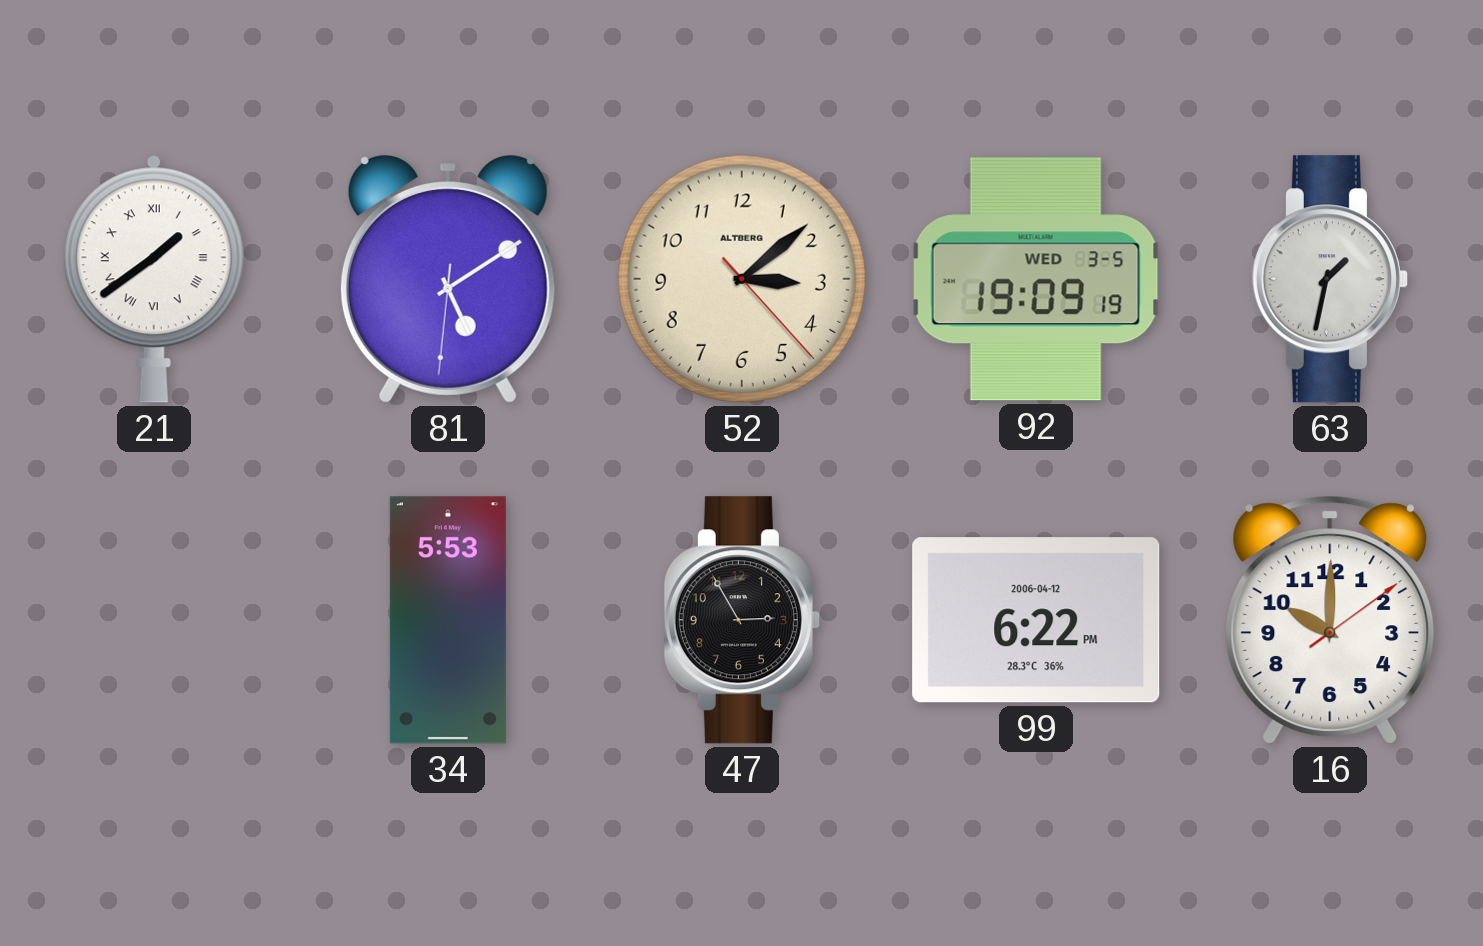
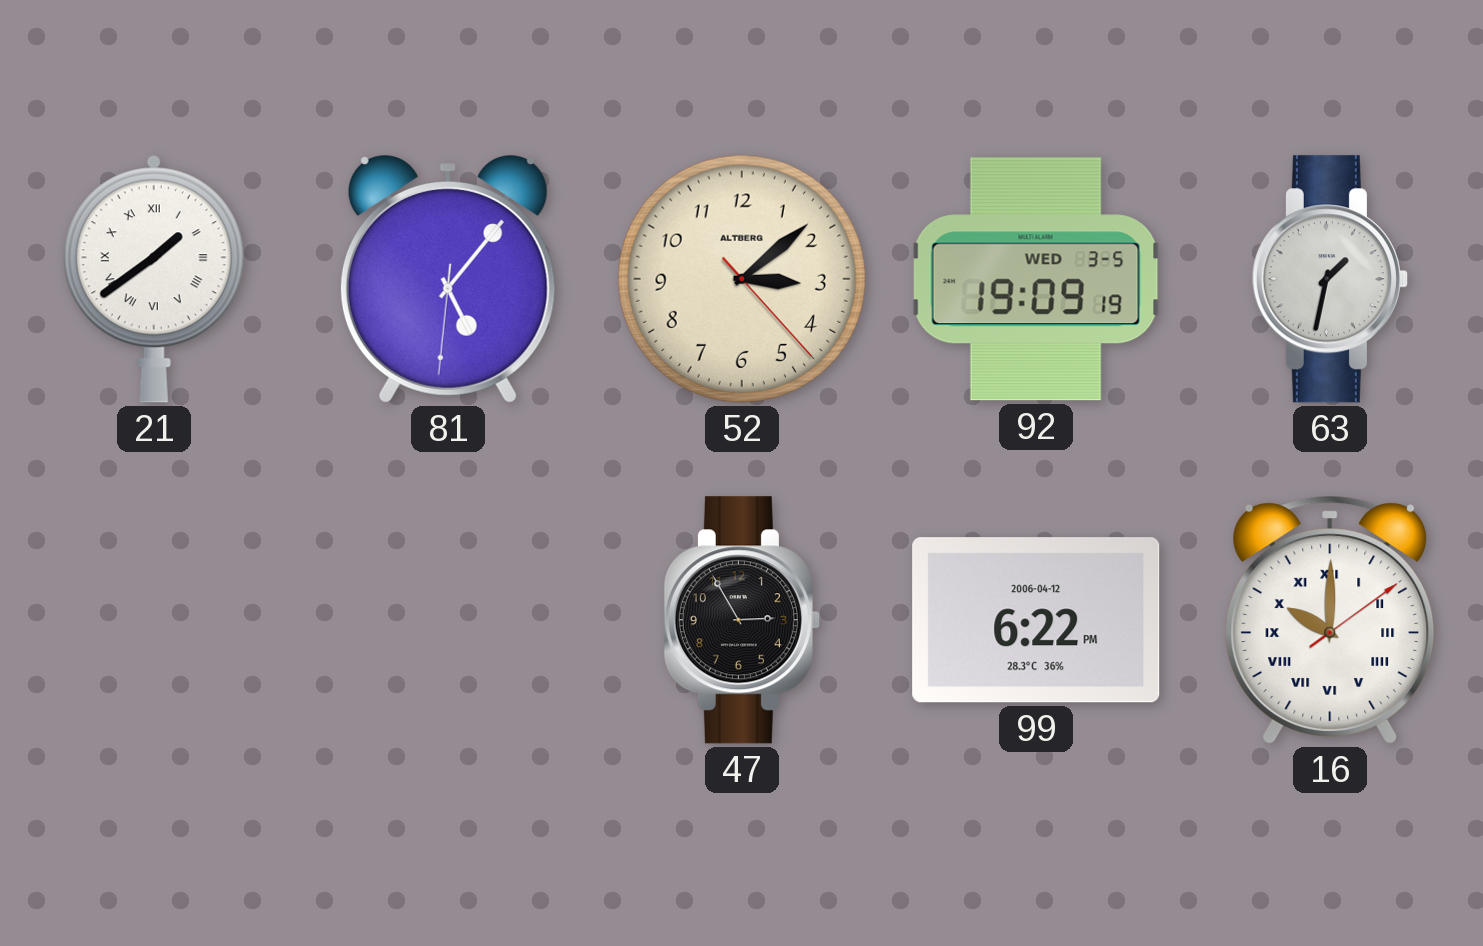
81: 5:09 -> 5:06
34: 5:53 -> none
16 numerals: Arabic -> Roman
